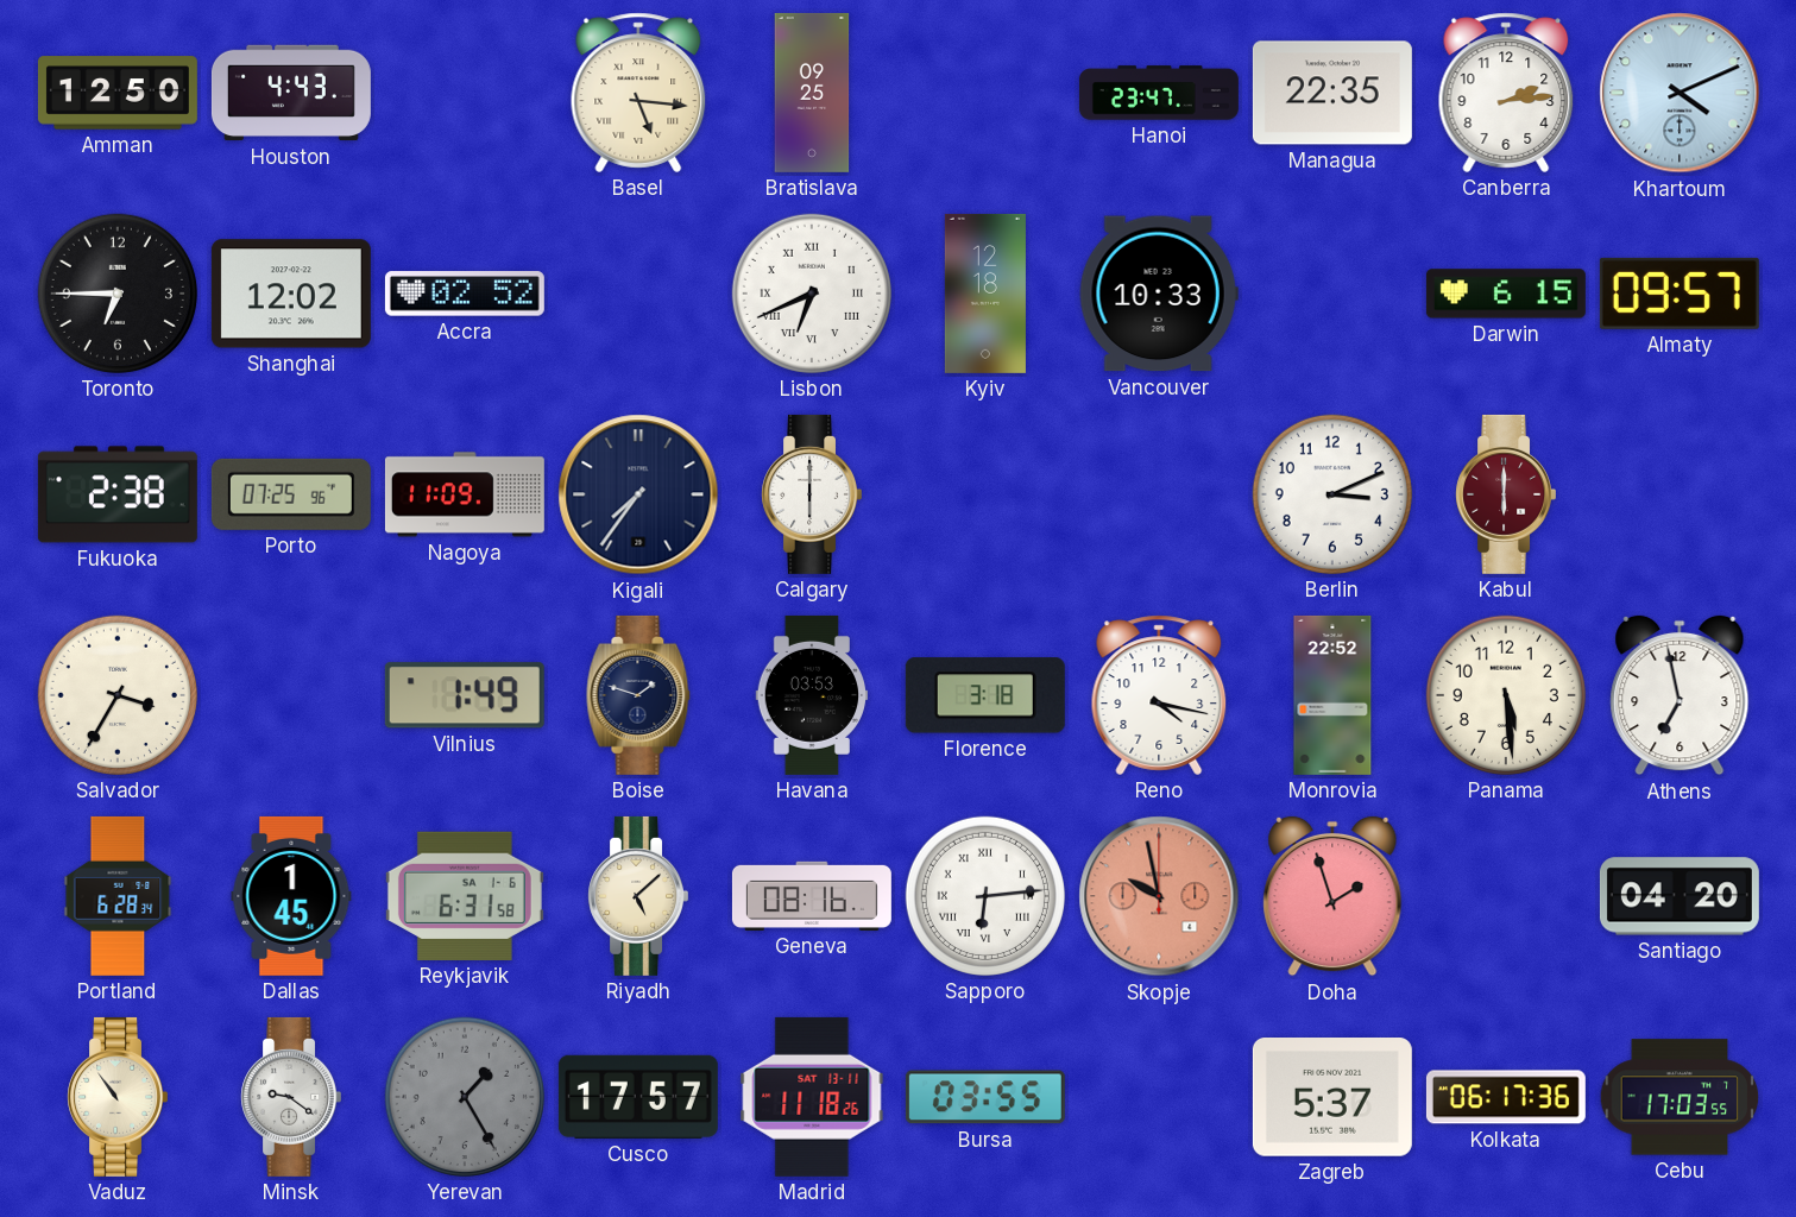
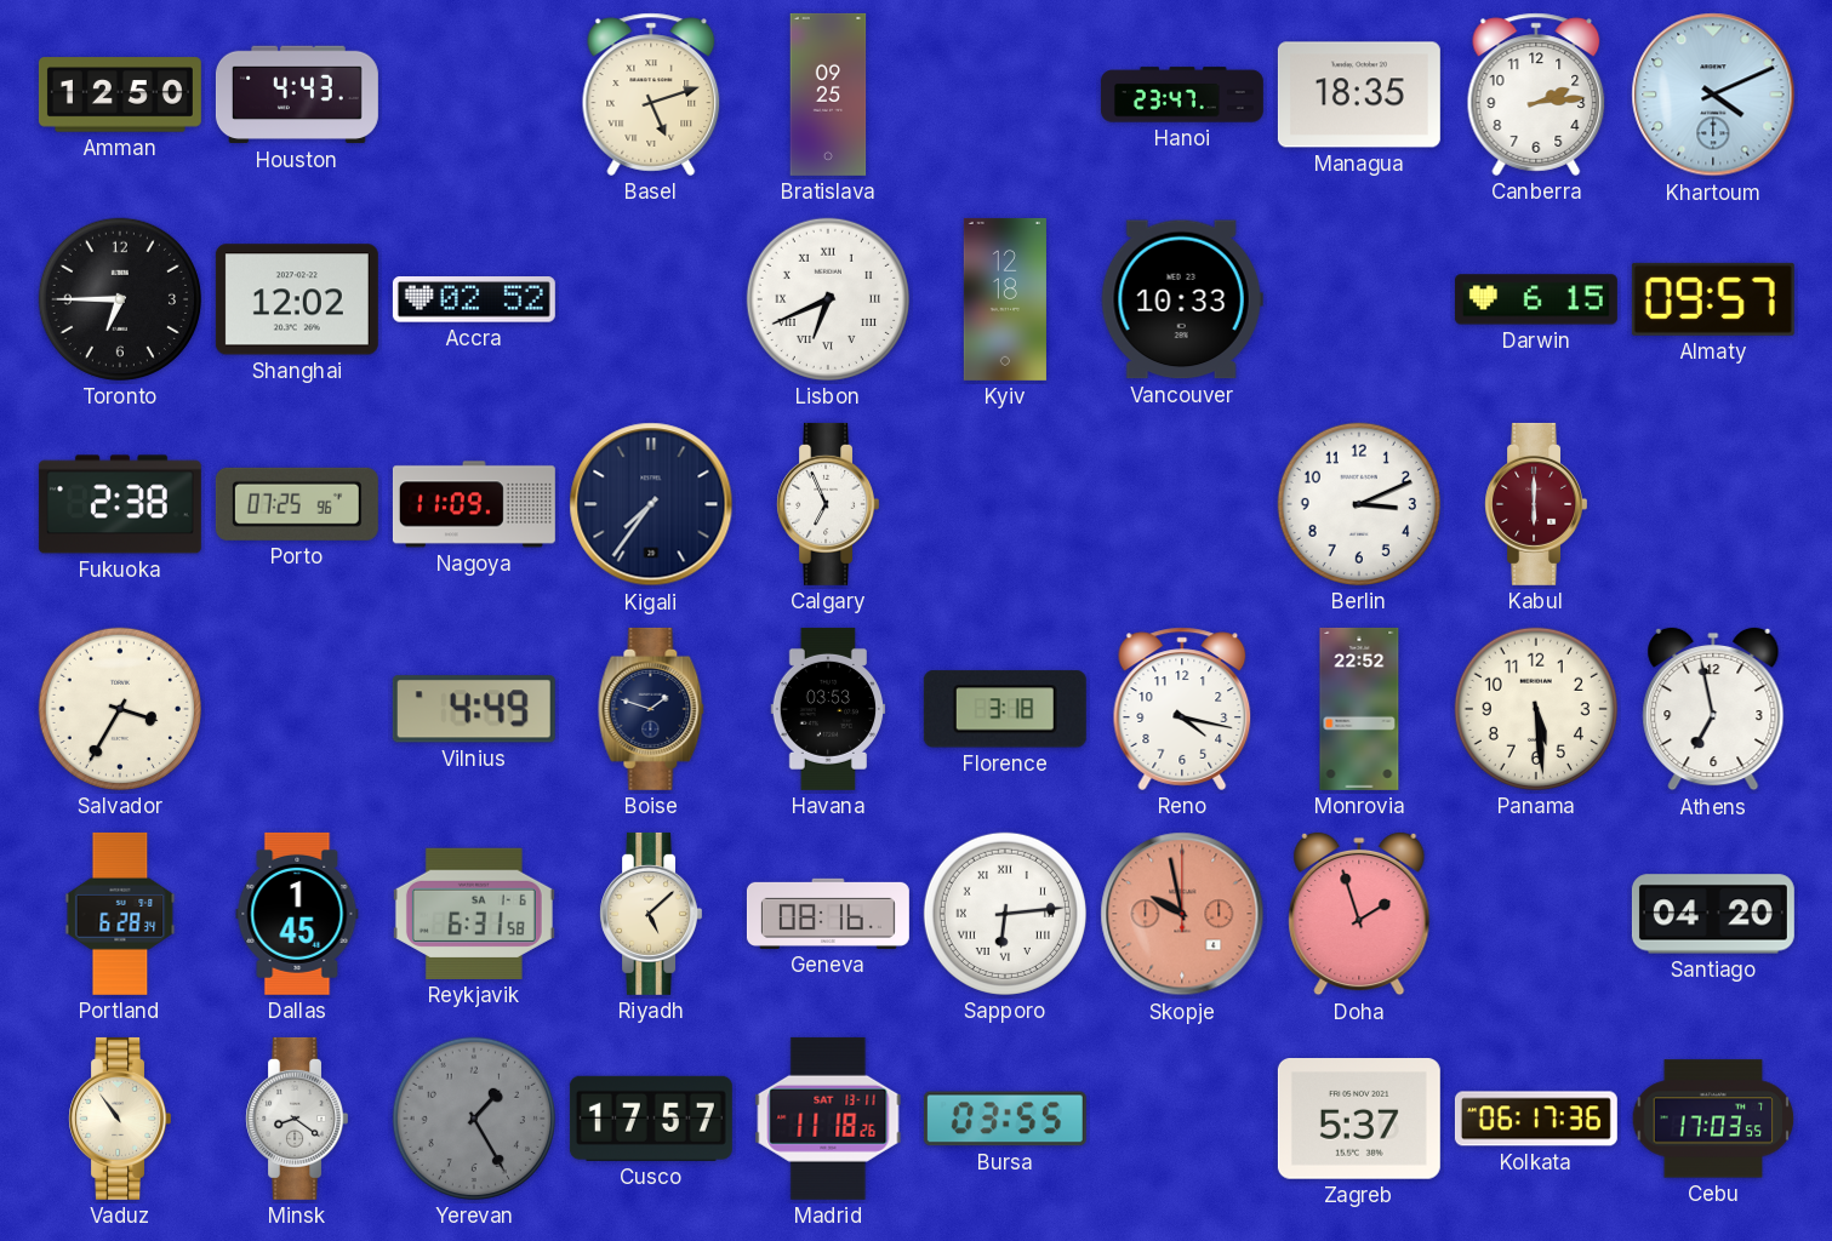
Basel: 5:16 -> 5:12
Managua: 22:35 -> 18:35
Calgary: 6:00 -> 6:56
Vilnius: 1:49 -> 4:49
Minsk: 9:21 -> 8:21
